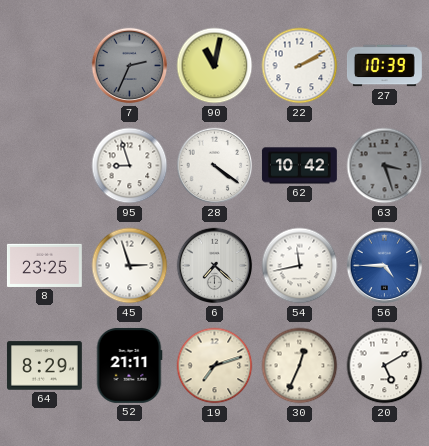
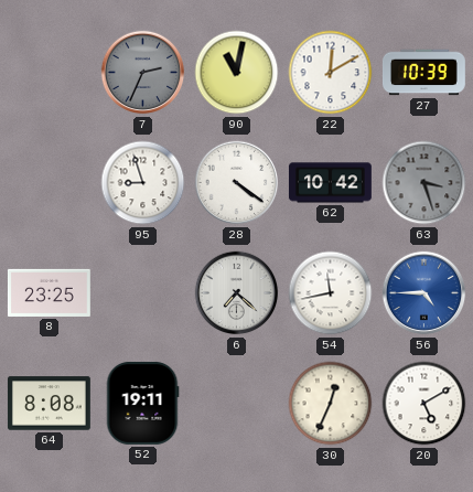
22: 2:10 -> 12:10
45: 2:57 -> none
64: 8:29 -> 8:08
52: 21:11 -> 19:11
19: 7:12 -> none
